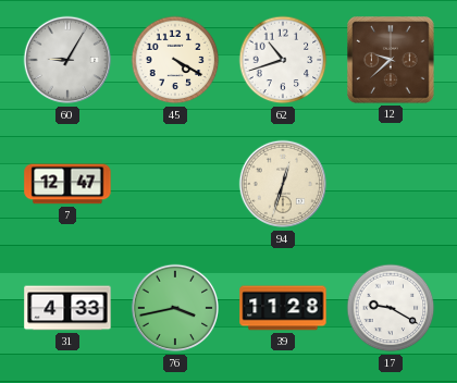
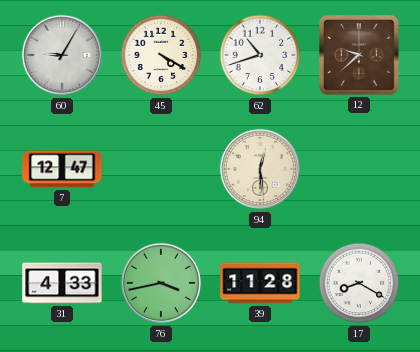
94: 12:33 -> 12:29
17: 9:20 -> 8:20
